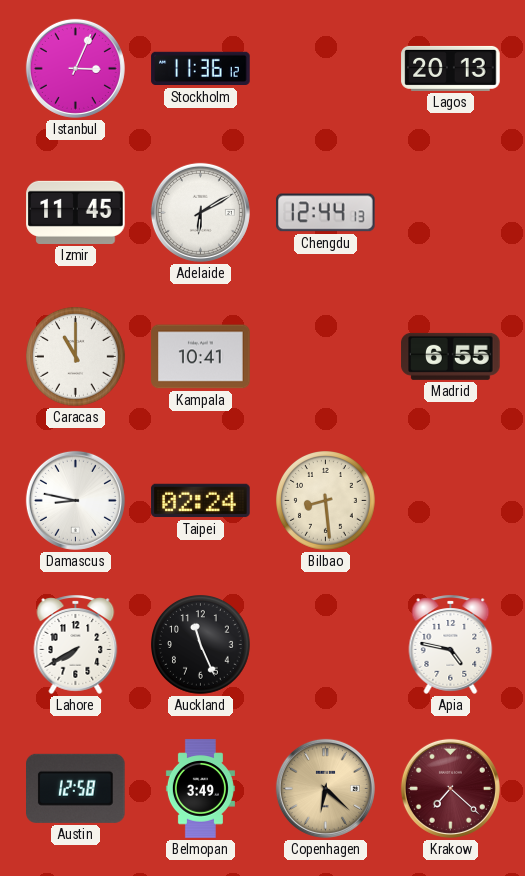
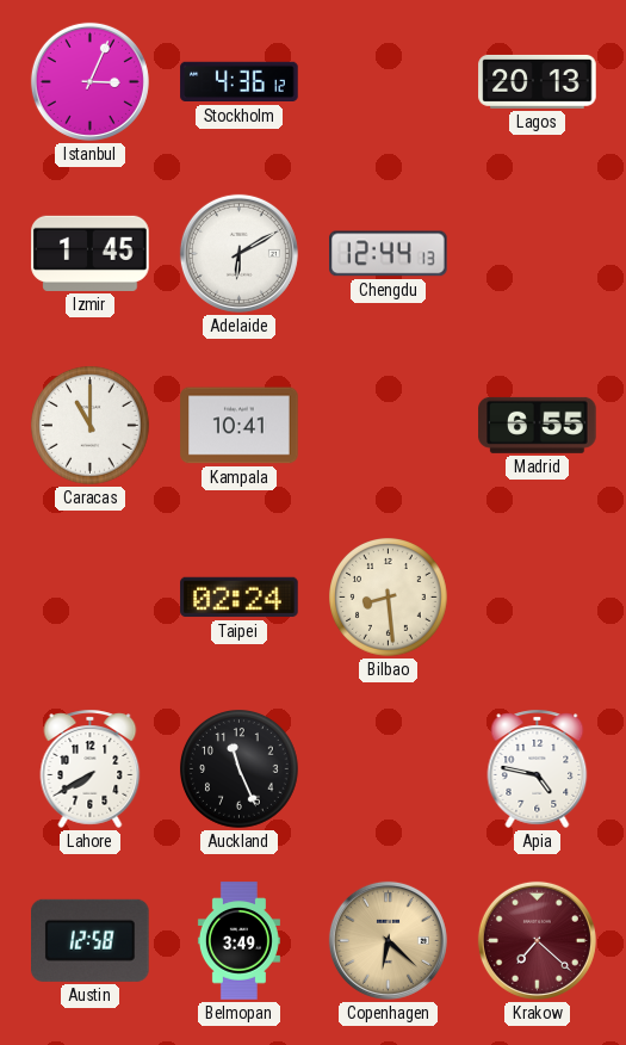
Stockholm: 11:36 -> 4:36
Izmir: 11:45 -> 1:45
Damascus: 8:47 -> none
